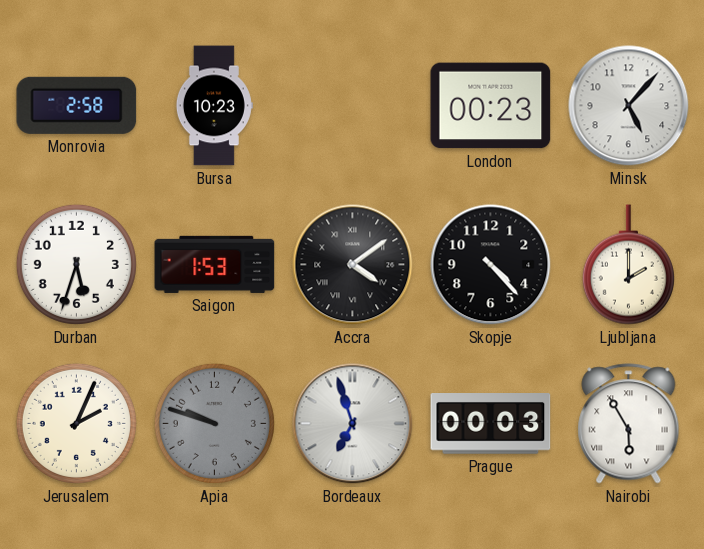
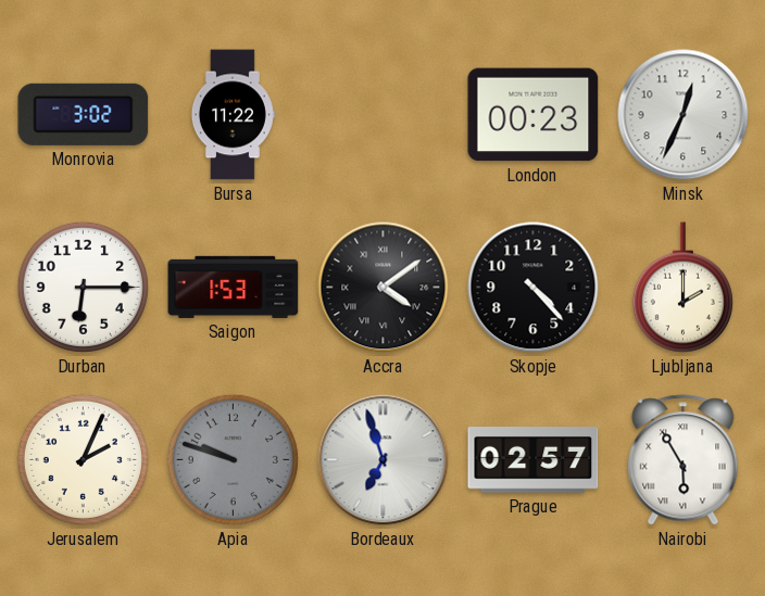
Monrovia: 2:58 -> 3:02
Bursa: 10:23 -> 11:22
Minsk: 5:07 -> 12:34
Durban: 5:33 -> 6:15
Prague: 00:03 -> 02:57
